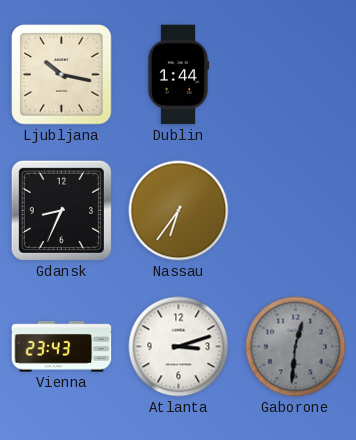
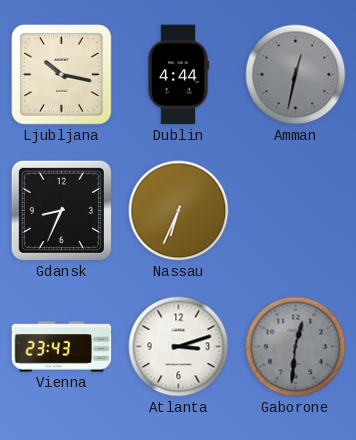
Dublin: 1:44 -> 4:44
Amman: none -> 12:32
Nassau: 6:36 -> 6:34
